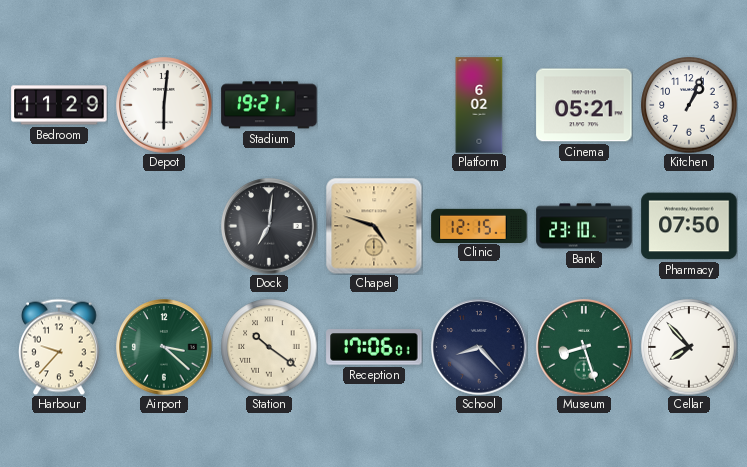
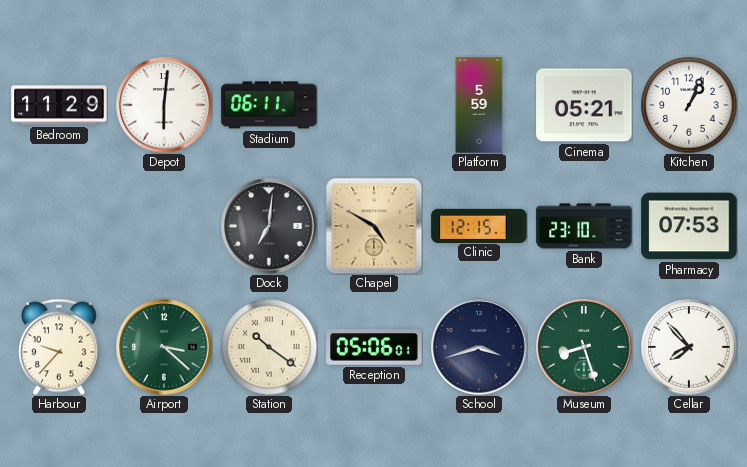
Stadium: 19:21 -> 06:11
Platform: 6:02 -> 5:59
Chapel: 4:48 -> 4:50
Pharmacy: 07:50 -> 07:53
Reception: 17:06 -> 05:06
School: 8:23 -> 3:42
